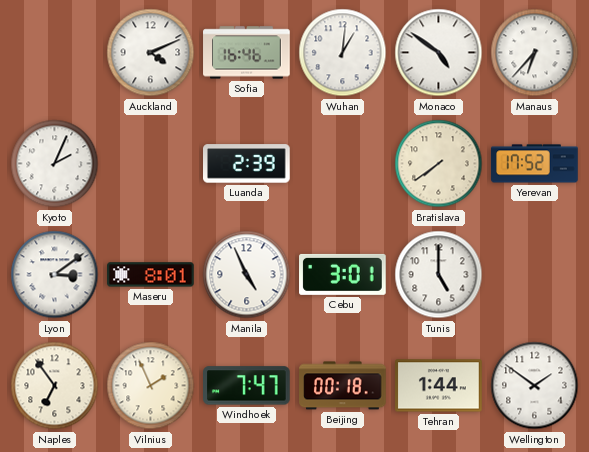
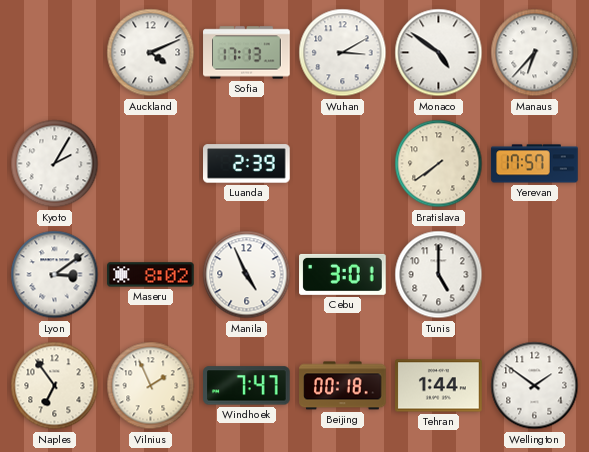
Sofia: 16:46 -> 17:13
Wuhan: 1:01 -> 3:10
Kyoto: 2:04 -> 2:05
Yerevan: 17:52 -> 17:57
Maseru: 8:01 -> 8:02
